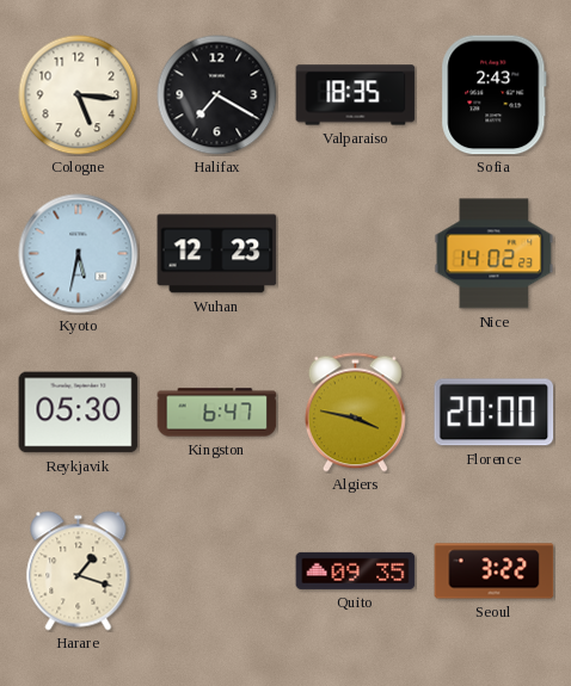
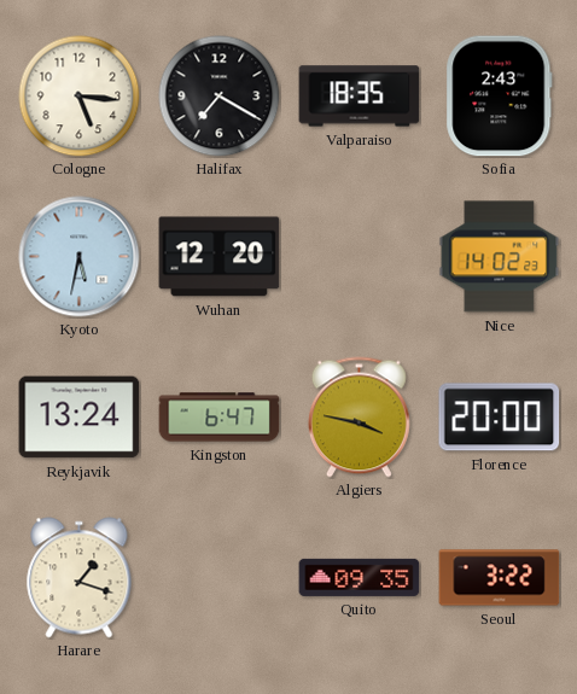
Wuhan: 12:23 -> 12:20
Reykjavik: 05:30 -> 13:24
